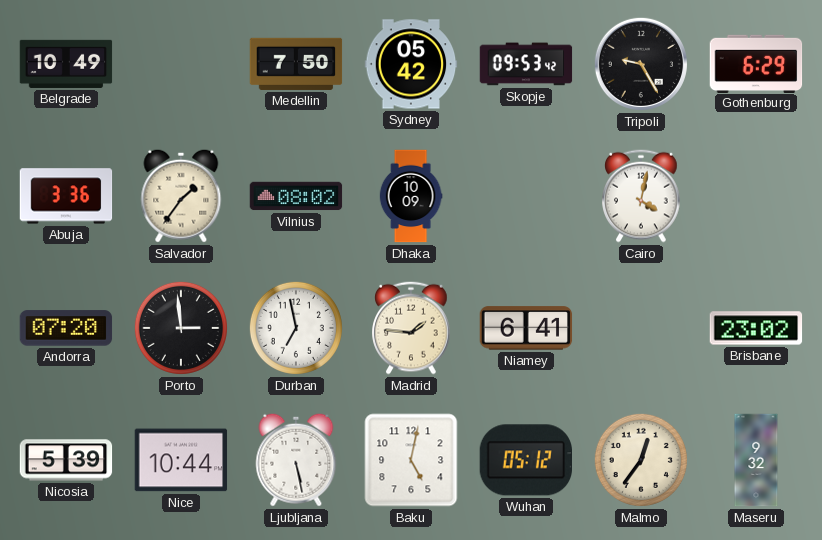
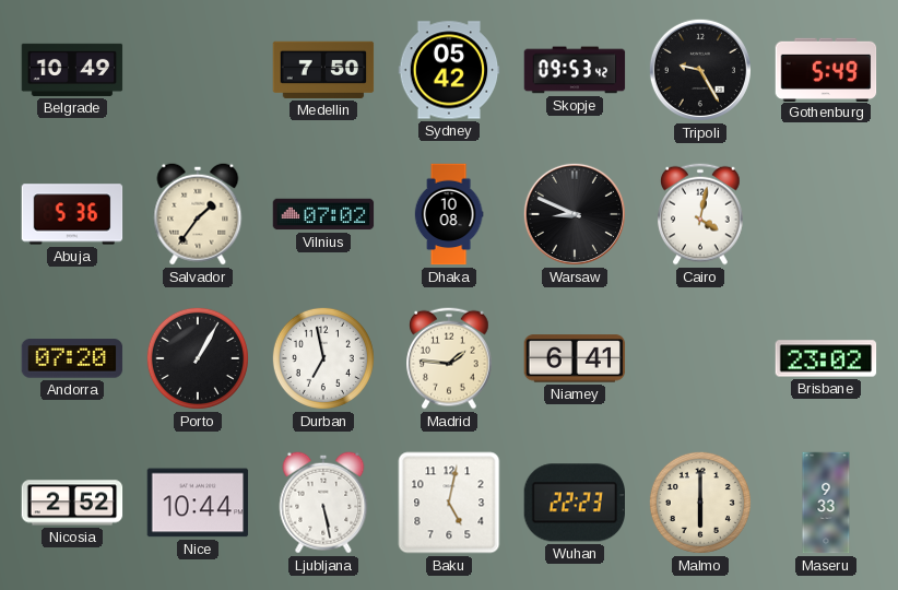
Gothenburg: 6:29 -> 5:49
Abuja: 3:36 -> 5:36
Vilnius: 08:02 -> 07:02
Dhaka: 10:09 -> 10:08
Warsaw: none -> 8:49
Porto: 2:59 -> 1:05
Nicosia: 5:39 -> 2:52
Wuhan: 05:12 -> 22:23
Malmo: 12:36 -> 6:00
Maseru: 9:32 -> 9:33
